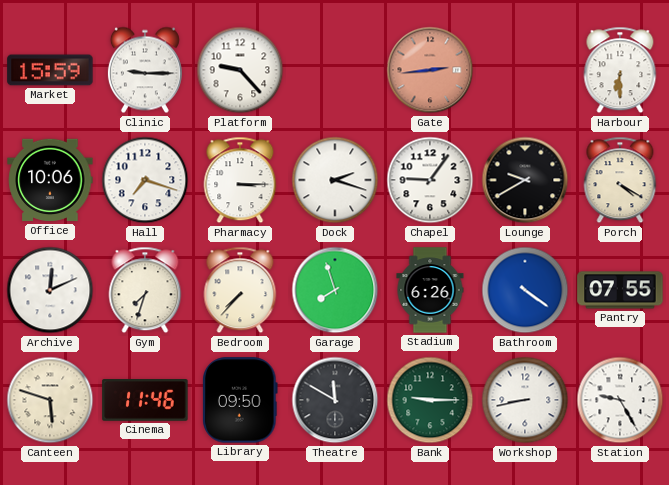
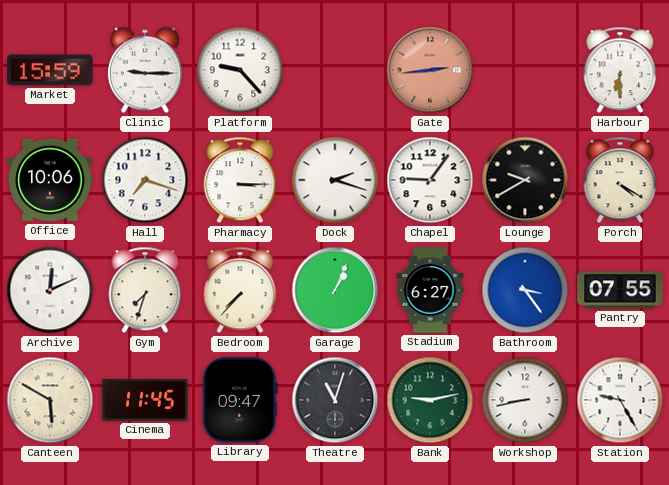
Garage: 7:57 -> 1:04
Stadium: 6:26 -> 6:27
Bathroom: 4:21 -> 3:24
Canteen: 5:48 -> 5:50
Cinema: 11:46 -> 11:45
Library: 09:50 -> 09:47
Theatre: 11:50 -> 11:03
Bank: 9:15 -> 9:13
